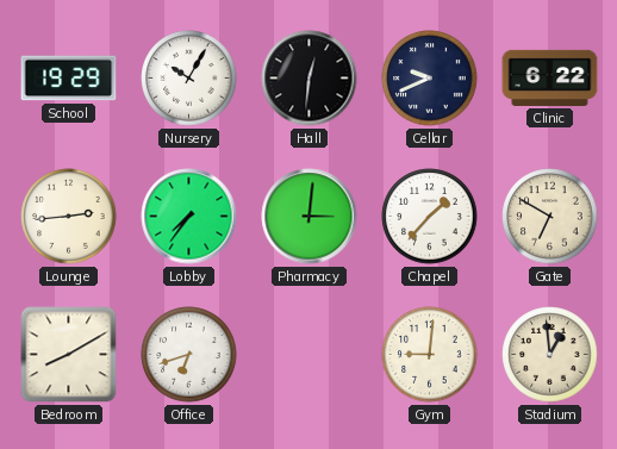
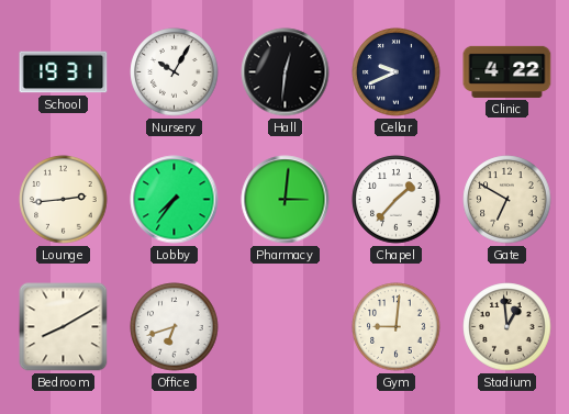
School: 19:29 -> 19:31
Clinic: 6:22 -> 4:22
